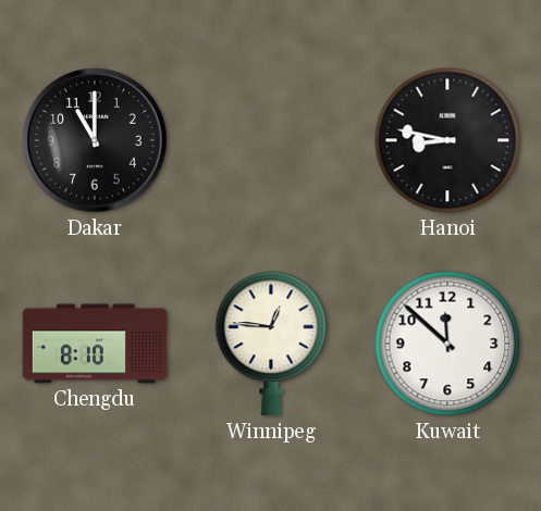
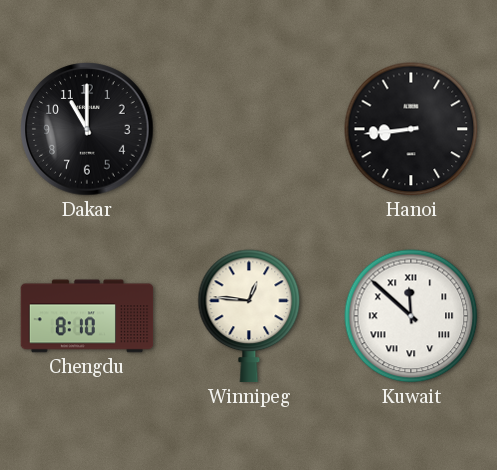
Hanoi: 8:47 -> 8:44
Kuwait numerals: Arabic -> Roman
